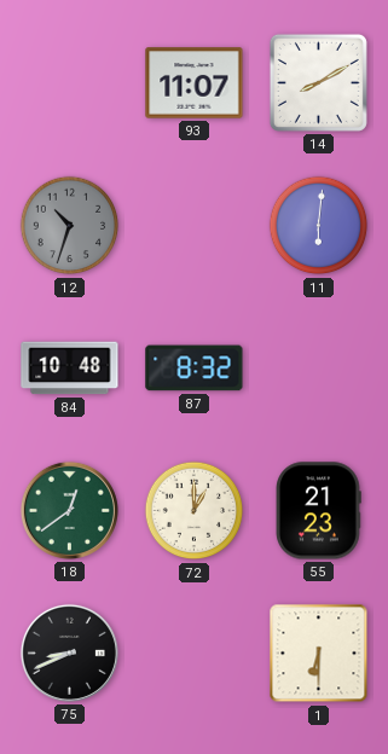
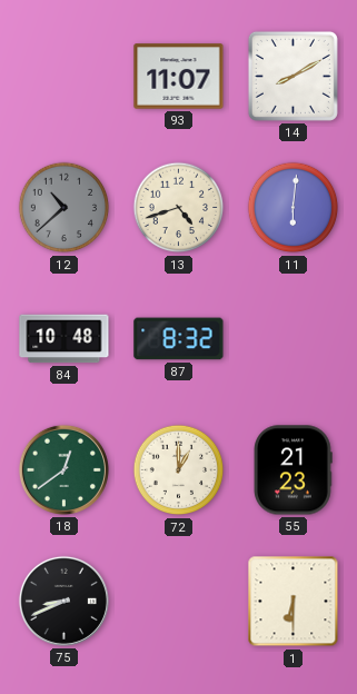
12: 10:33 -> 10:38
13: none -> 4:42
